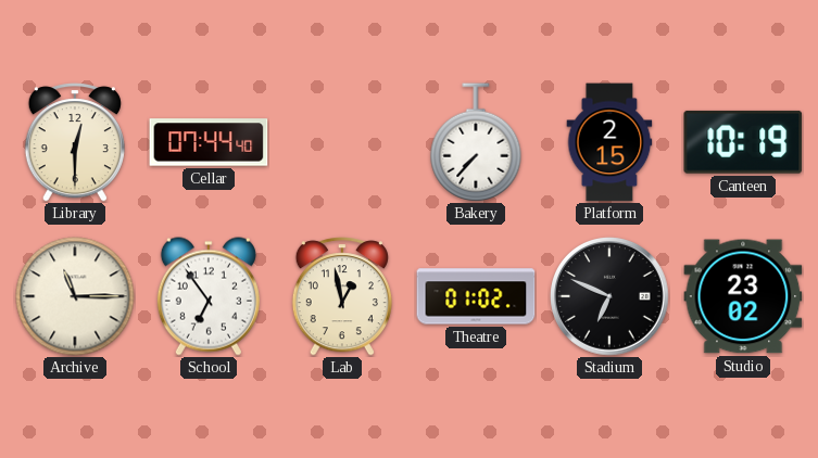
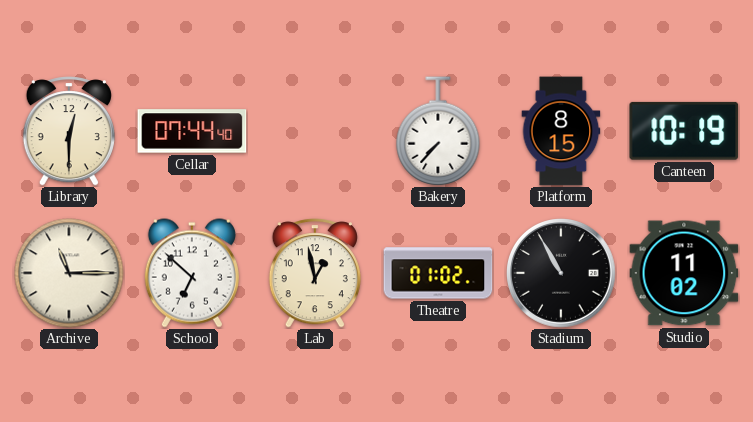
Platform: 2:15 -> 8:15
School: 6:54 -> 6:52
Stadium: 6:49 -> 10:55
Studio: 23:02 -> 11:02
